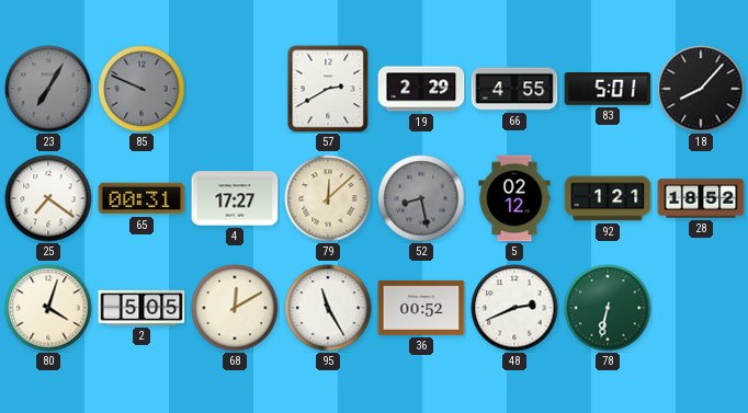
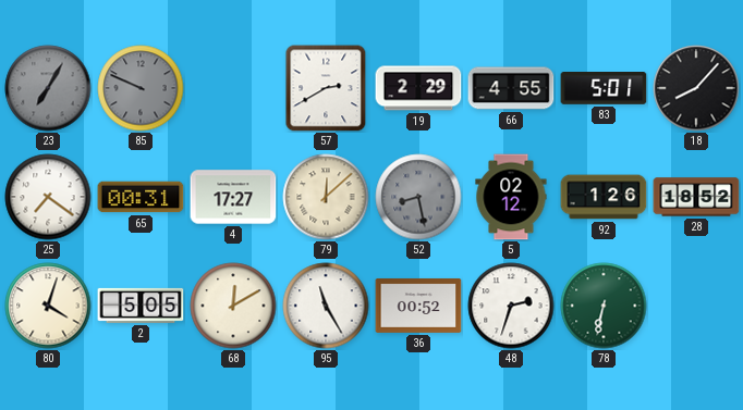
92: 1:21 -> 1:26
48: 2:41 -> 2:33
